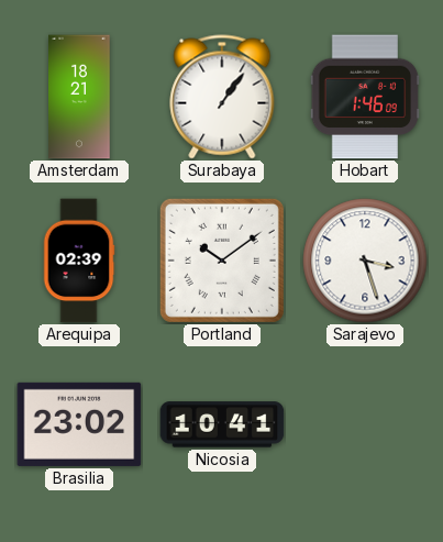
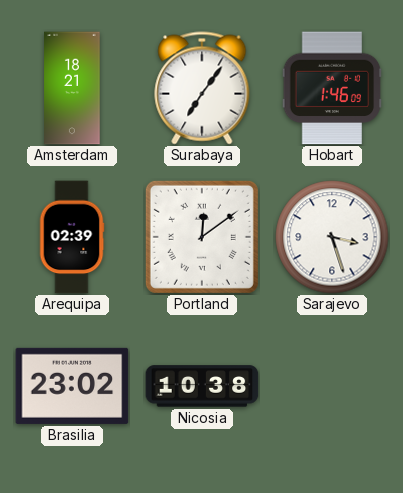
Surabaya: 1:06 -> 7:06
Portland: 10:09 -> 12:09
Nicosia: 10:41 -> 10:38
